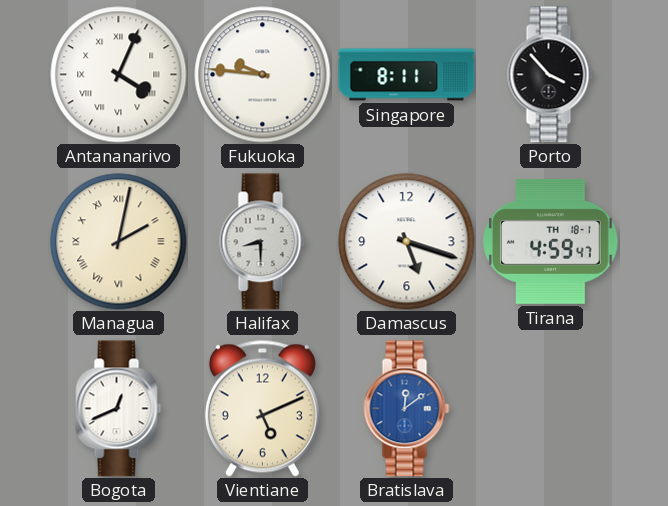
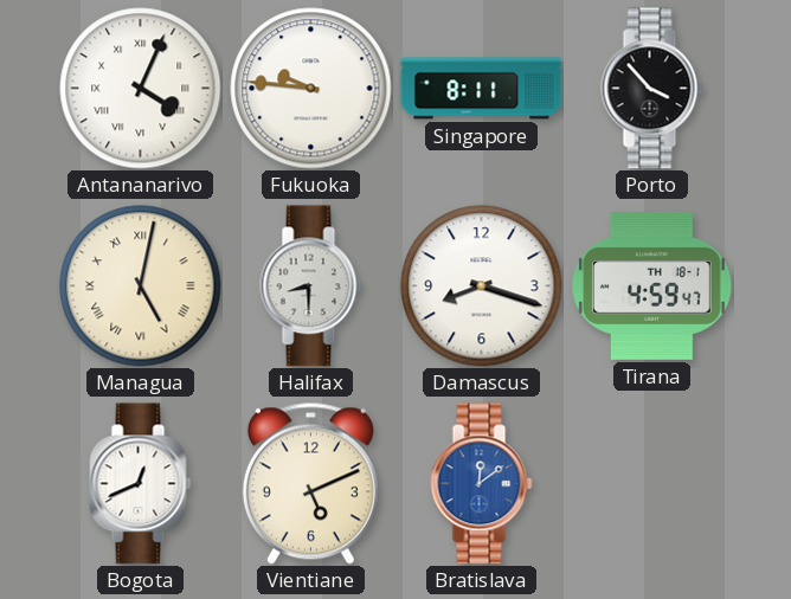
Managua: 2:02 -> 5:02
Damascus: 5:18 -> 8:18
